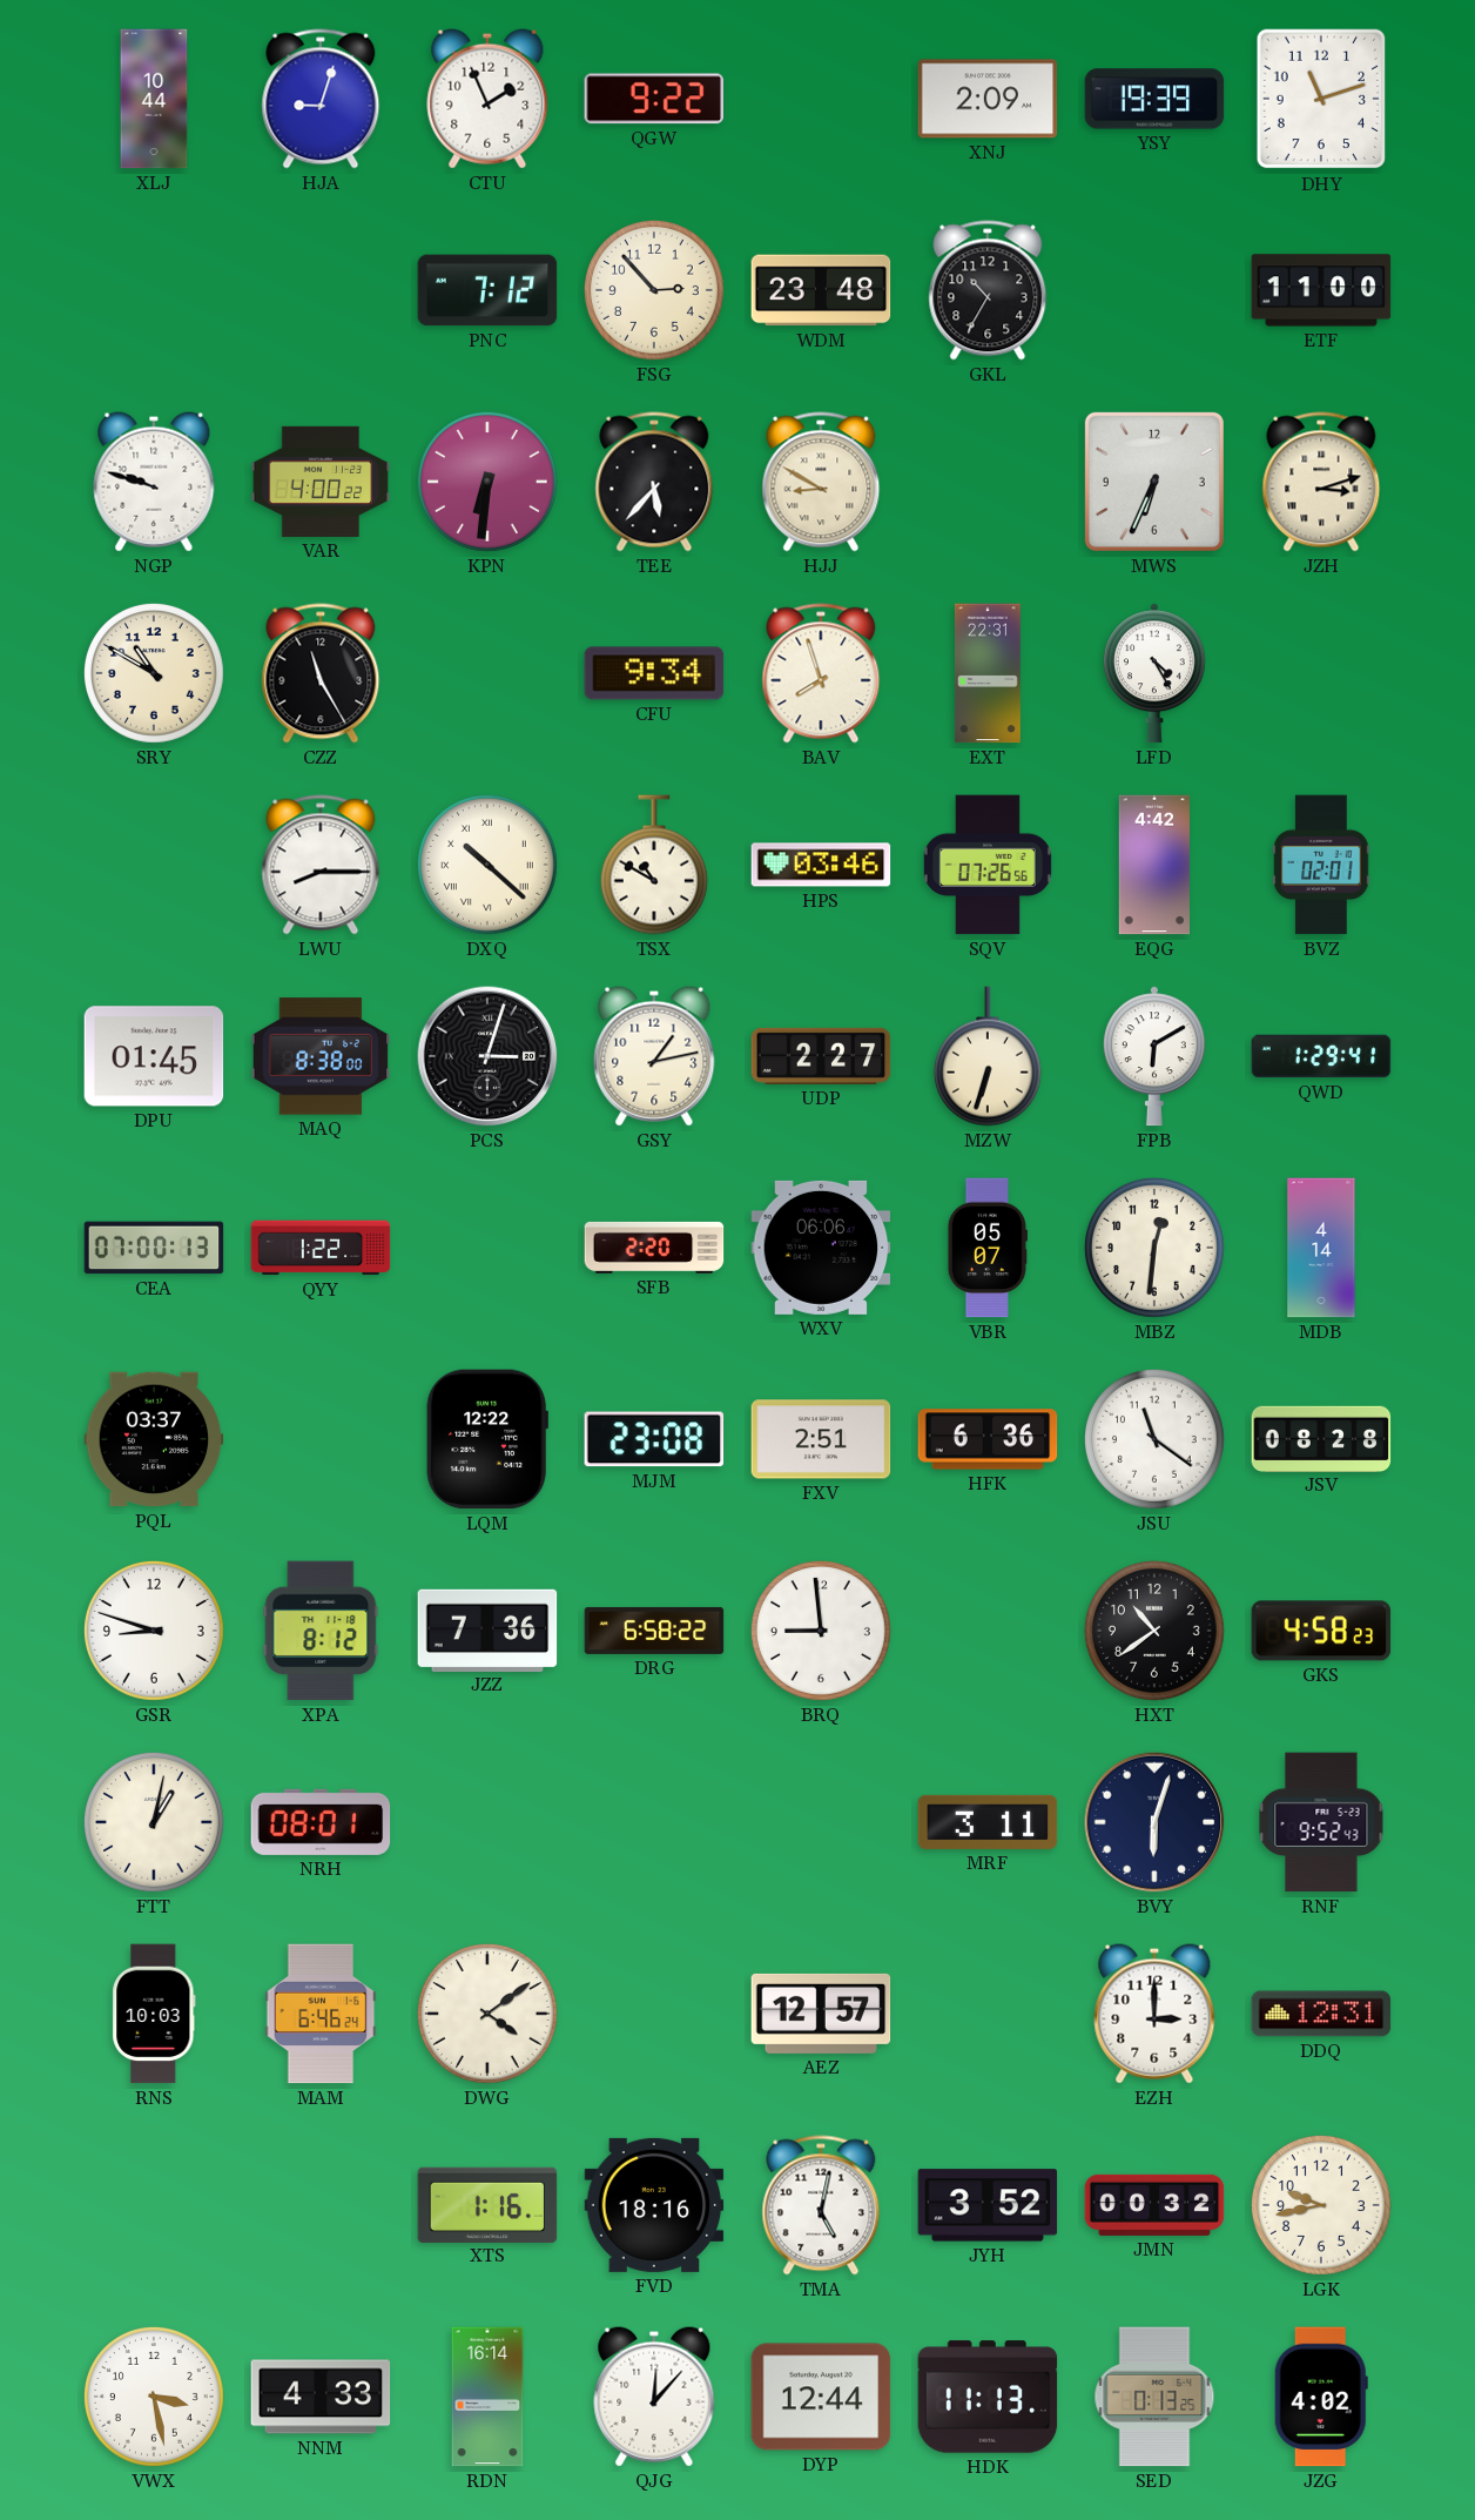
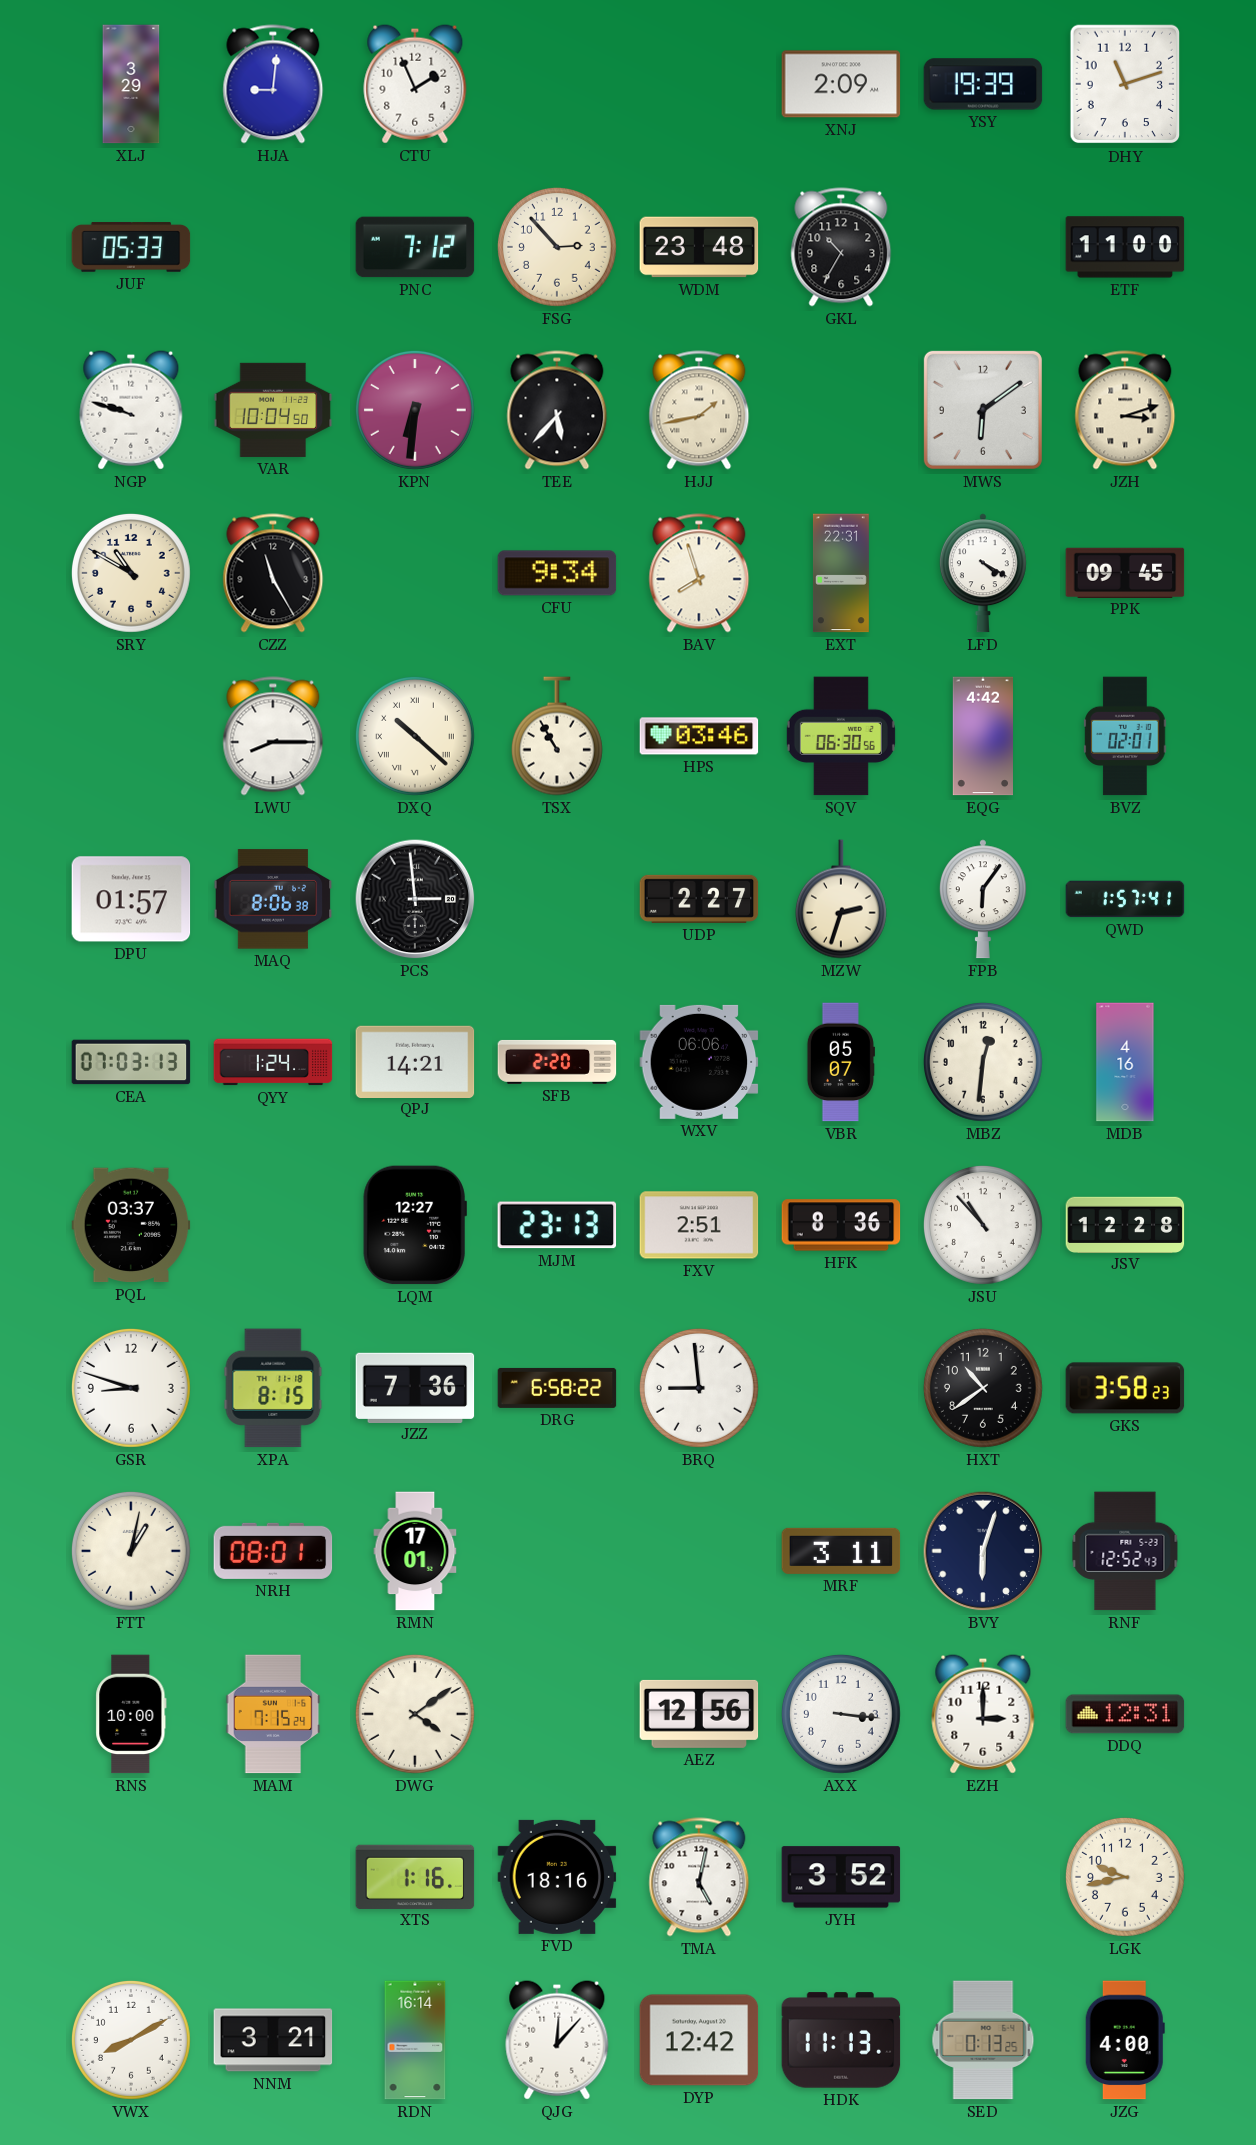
XLJ: 10:44 -> 3:29
HJA: 9:03 -> 9:01
QGW: 9:22 -> none
JUF: none -> 05:33
VAR: 4:00 -> 10:04
HJJ: 8:50 -> 1:43
MWS: 6:34 -> 6:09
LFD: 4:25 -> 4:20
PPK: none -> 09:45
TSX: 10:50 -> 10:55
SQV: 07:26 -> 06:30
DPU: 01:45 -> 01:57
MAQ: 8:38 -> 8:06
PCS: 3:03 -> 2:59
GSY: 1:13 -> none
MZW: 6:33 -> 2:33
FPB: 6:10 -> 6:06
QWD: 1:29 -> 1:57
CEA: 07:00 -> 07:03
QYY: 1:22 -> 1:24
QPJ: none -> 14:21
MDB: 4:14 -> 4:16
LQM: 12:22 -> 12:27
MJM: 23:08 -> 23:13
HFK: 6:36 -> 8:36
JSU: 11:21 -> 10:53
JSV: 08:28 -> 12:28
XPA: 8:12 -> 8:15
GKS: 4:58 -> 3:58
RMN: none -> 17:01
RNF: 9:52 -> 12:52
RNS: 10:03 -> 10:00
MAM: 6:46 -> 7:15
AEZ: 12:57 -> 12:56
AXX: none -> 3:16
JMN: 00:32 -> none
VWX: 3:28 -> 8:10
NNM: 4:33 -> 3:21
DYP: 12:44 -> 12:42
JZG: 4:02 -> 4:00
